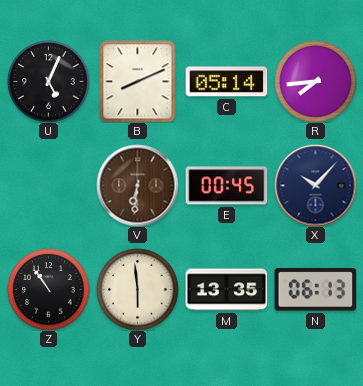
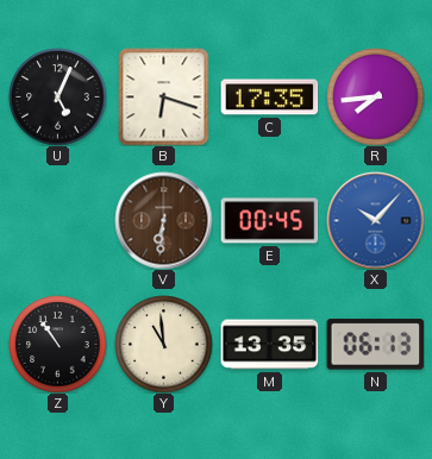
B: 8:11 -> 6:18
C: 05:14 -> 17:35
X dial: navy -> blue
Y: 5:59 -> 10:59
